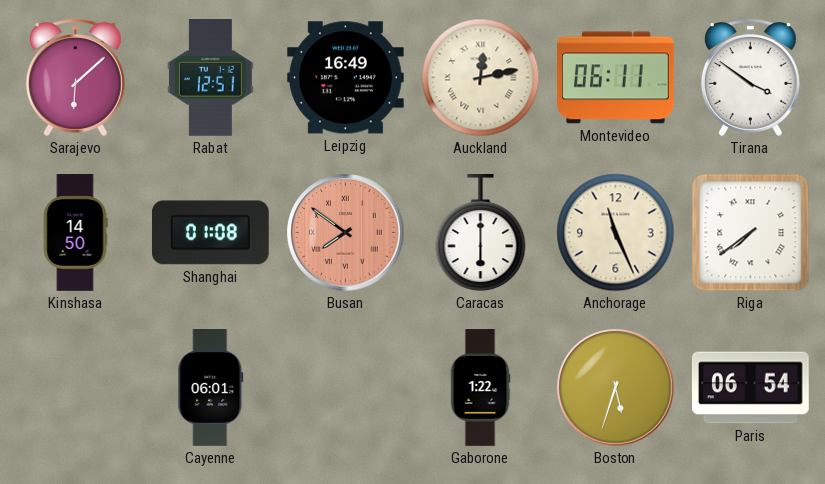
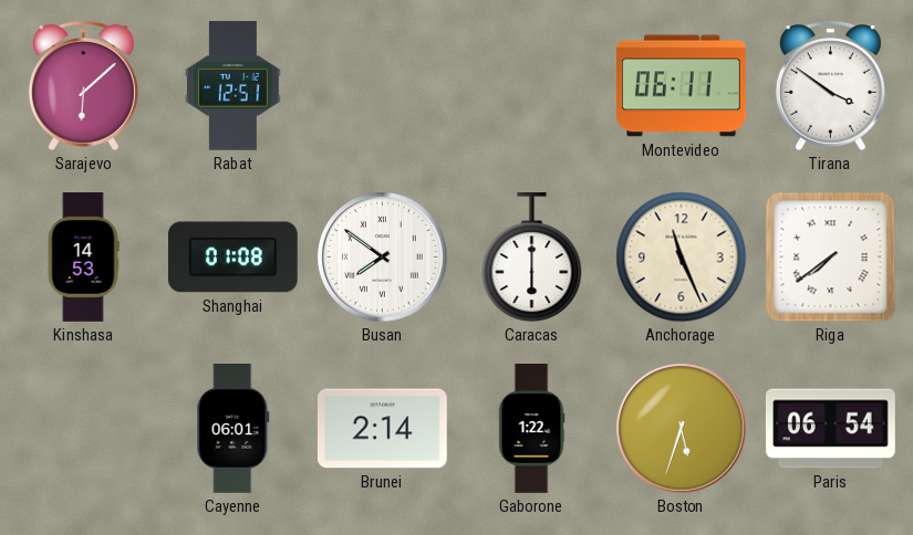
Leipzig: 16:49 -> none
Auckland: 12:13 -> none
Kinshasa: 14:50 -> 14:53
Busan dial: salmon -> white
Brunei: none -> 2:14
